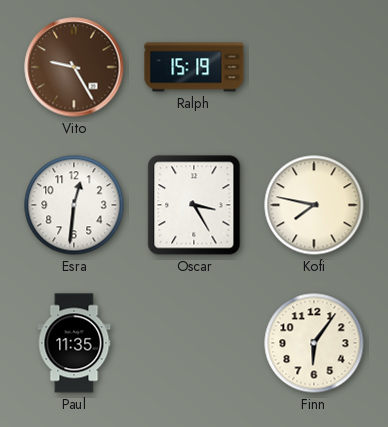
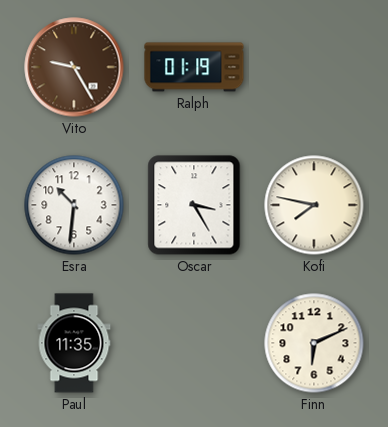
Ralph: 15:19 -> 01:19
Esra: 12:31 -> 10:31
Finn: 6:06 -> 6:11
